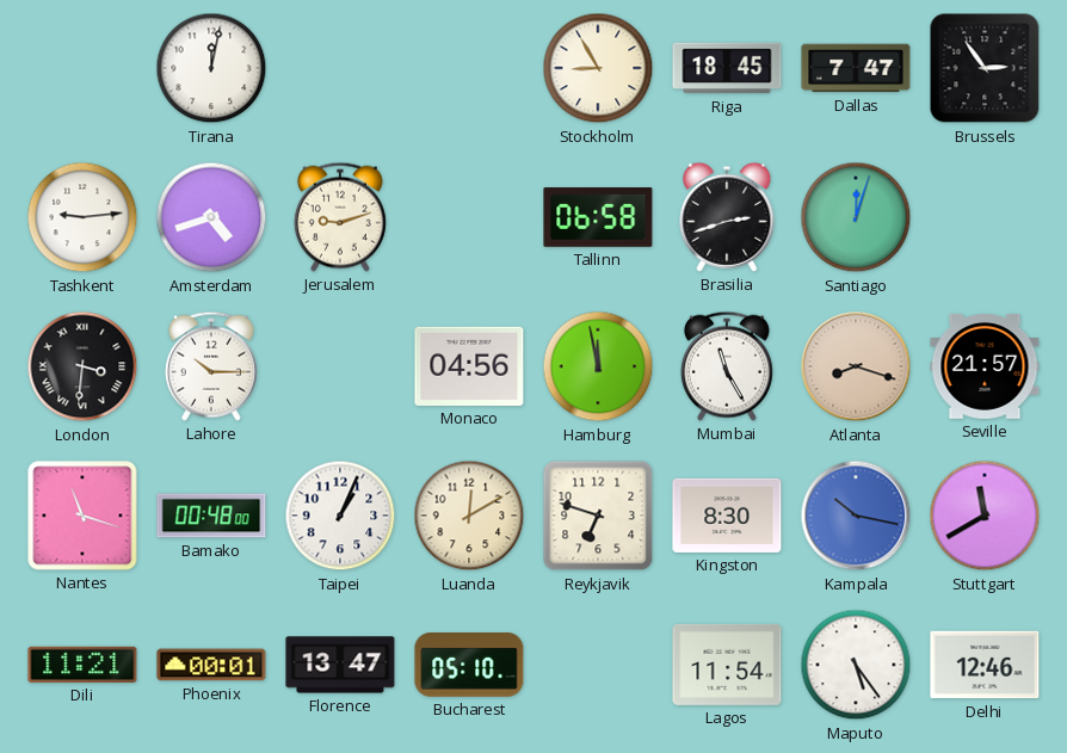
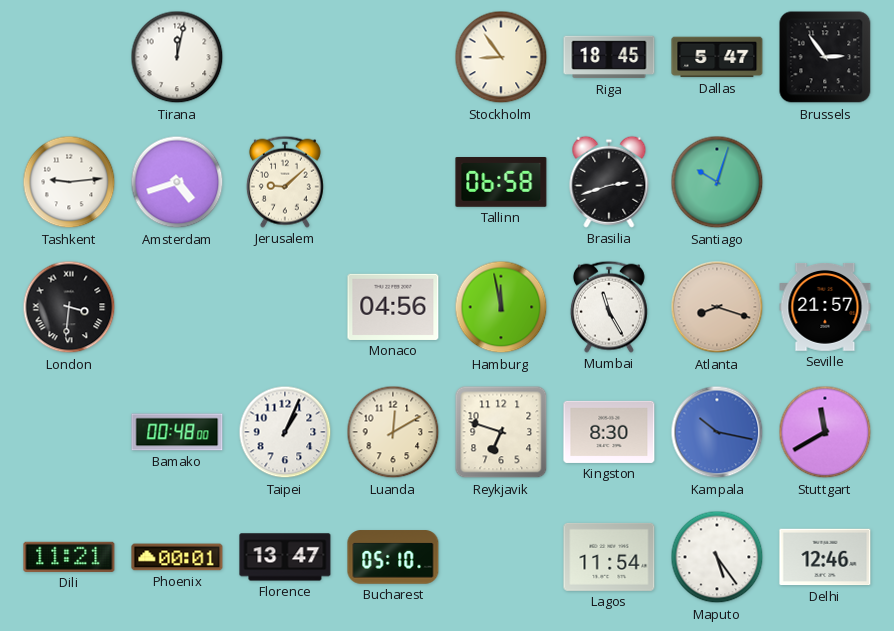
Stockholm: 8:55 -> 8:54
Dallas: 7:47 -> 5:47
Jerusalem: 9:12 -> 9:08
Santiago: 12:03 -> 10:03
Lahore: 10:15 -> none
Nantes: 11:18 -> none
